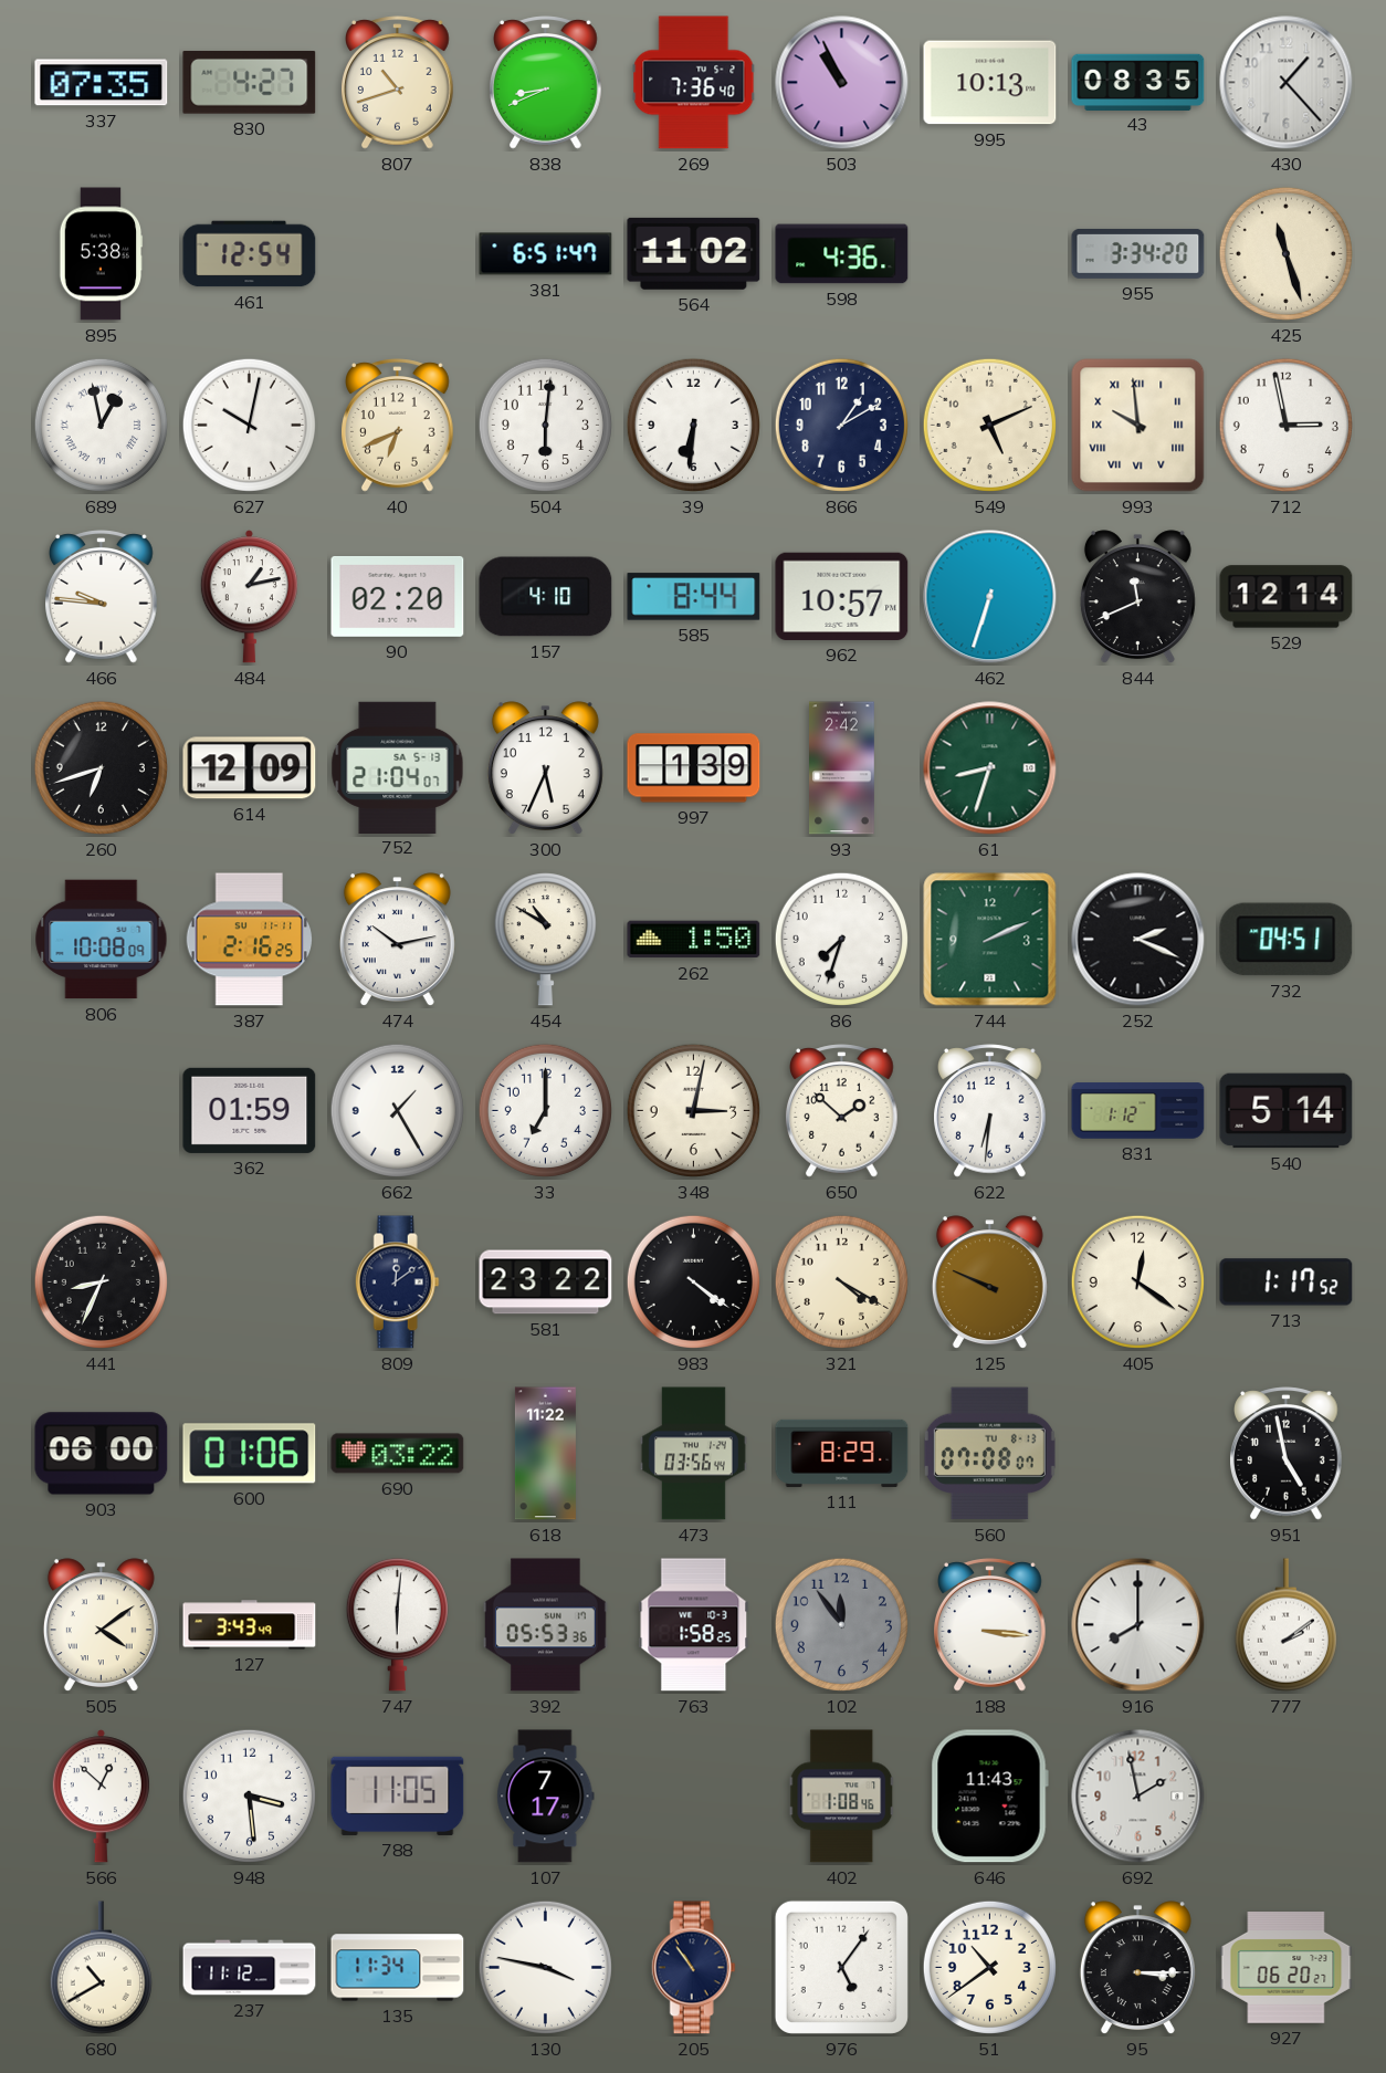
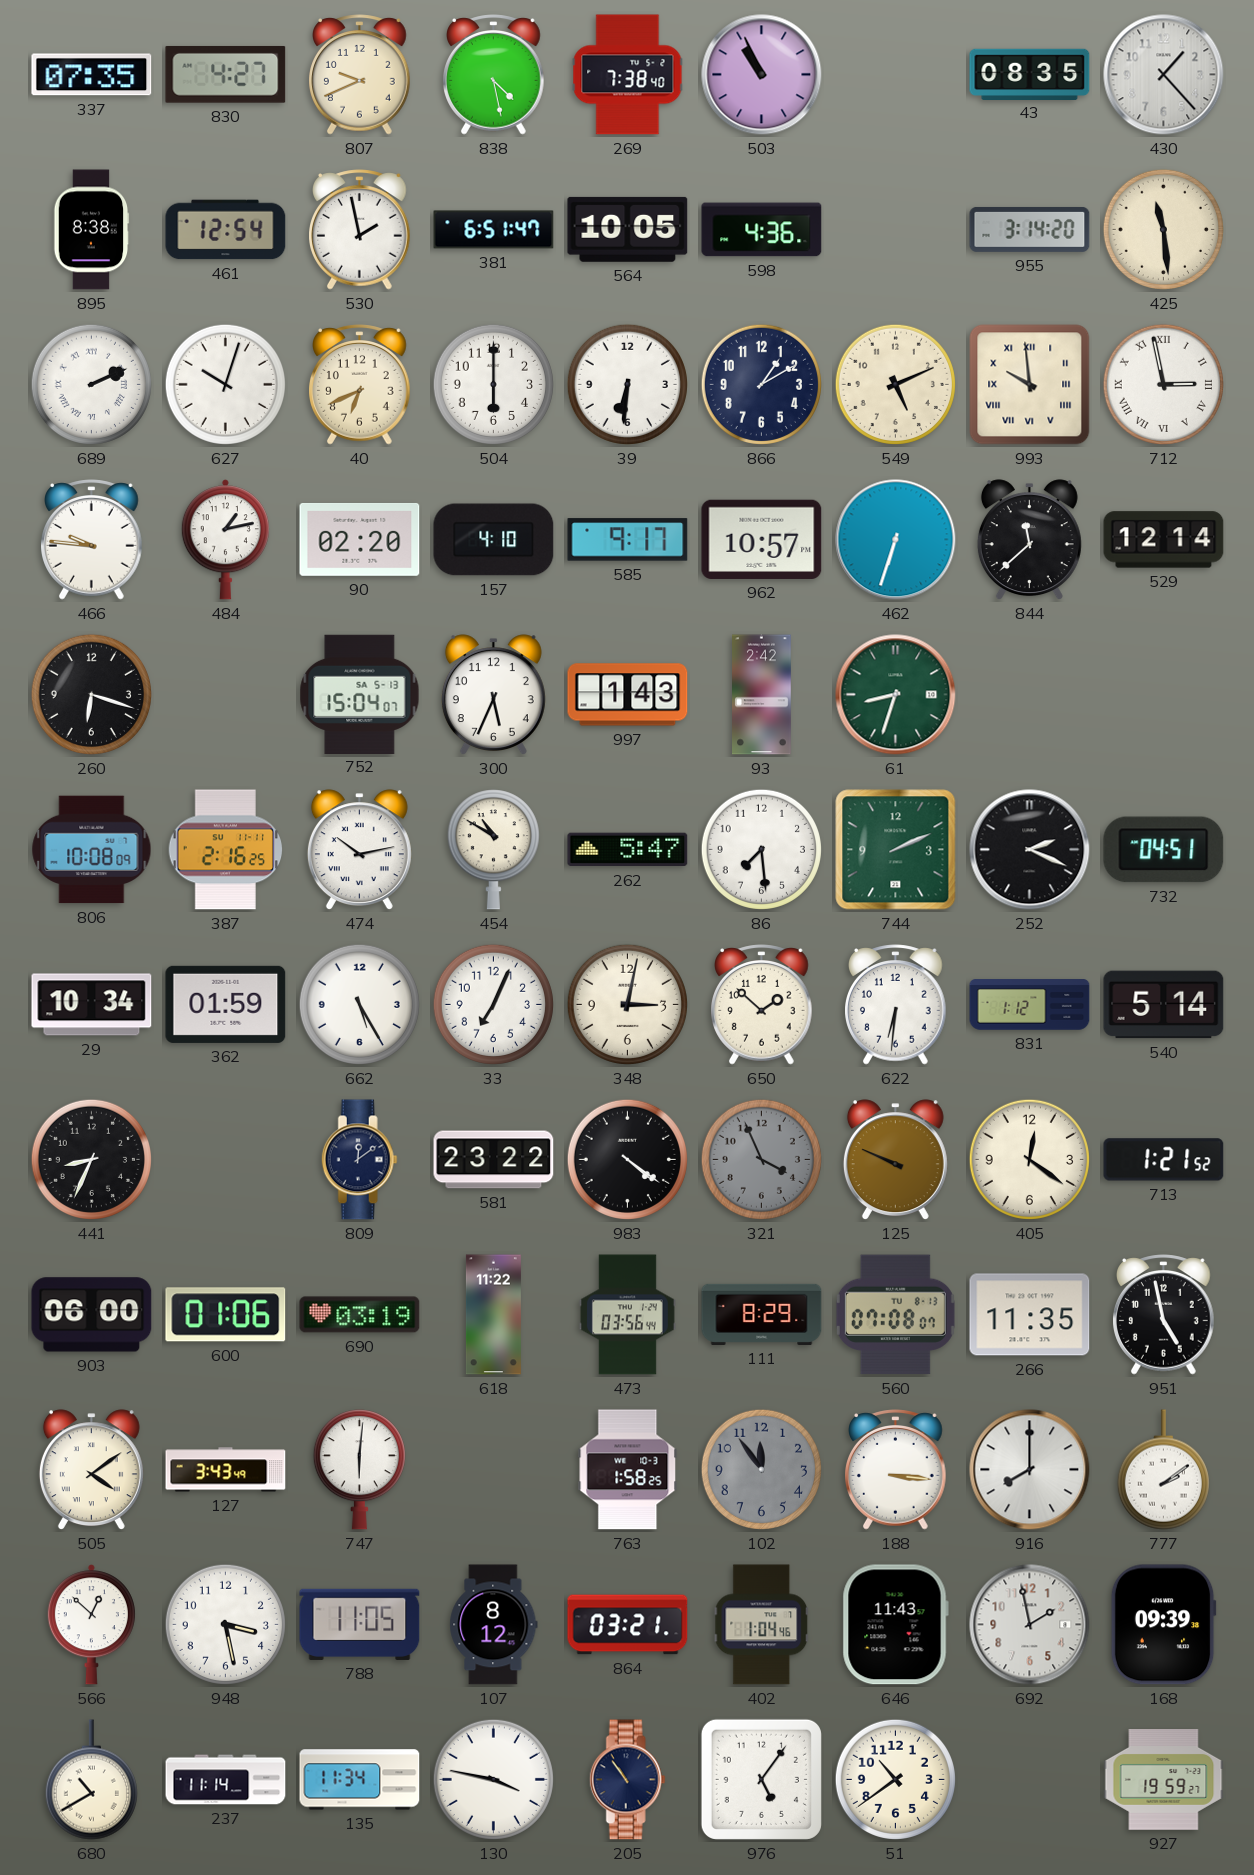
807: 10:42 -> 9:41
838: 8:41 -> 4:28
269: 7:36 -> 7:38
995: 10:13 -> none
895: 5:38 -> 8:38
530: none -> 1:58
564: 11:02 -> 10:05
955: 3:34 -> 3:14
425: 11:27 -> 11:29
689: 12:58 -> 2:11
627: 10:02 -> 10:03
504: 6:01 -> 6:00
712 numerals: Arabic -> Roman
585: 8:44 -> 9:17
844: 11:41 -> 11:38
260: 6:42 -> 6:18
614: 12:09 -> none
752: 21:04 -> 15:04
997: 1:39 -> 1:43
262: 1:50 -> 5:47
86: 7:33 -> 7:29
29: none -> 10:34
662: 1:25 -> 5:25
33: 7:00 -> 7:04
321: 4:20 -> 3:56
321 dial: cream -> grey
713: 1:17 -> 1:21
690: 03:22 -> 03:19
266: none -> 11:35
392: 05:53 -> none
948: 3:29 -> 3:28
107: 7:17 -> 8:12
864: none -> 03:21
402: 1:08 -> 1:04
168: none -> 09:39
237: 11:12 -> 11:14
95: 3:15 -> none
927: 06:20 -> 19:59
